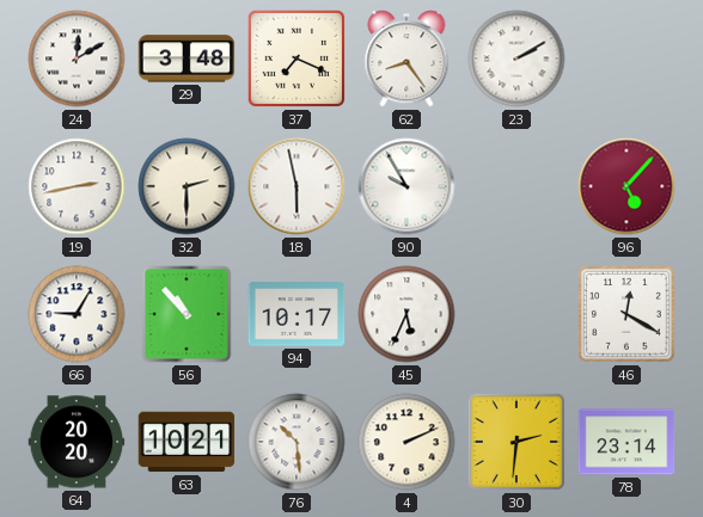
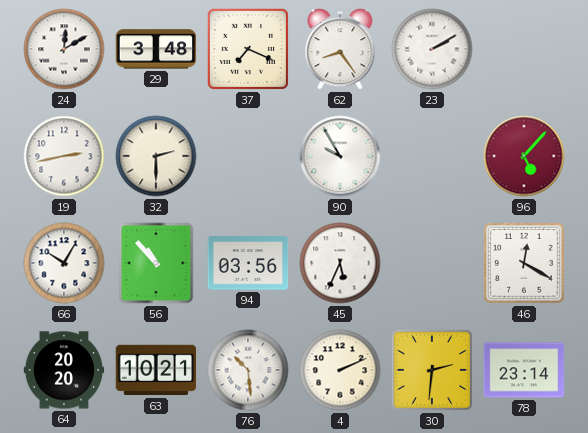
18: 5:58 -> none
66: 9:05 -> 10:05
94: 10:17 -> 03:56
